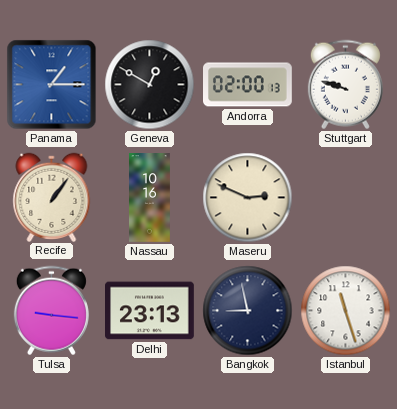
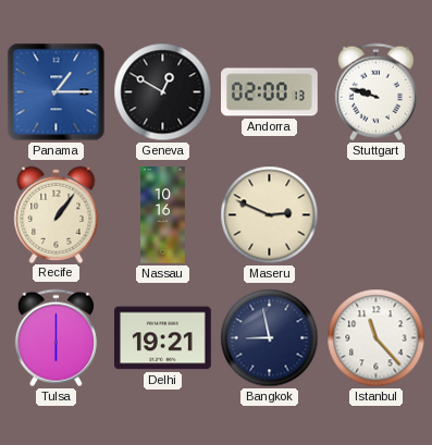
Tulsa: 9:16 -> 6:00
Delhi: 23:13 -> 19:21
Istanbul: 11:27 -> 11:23
